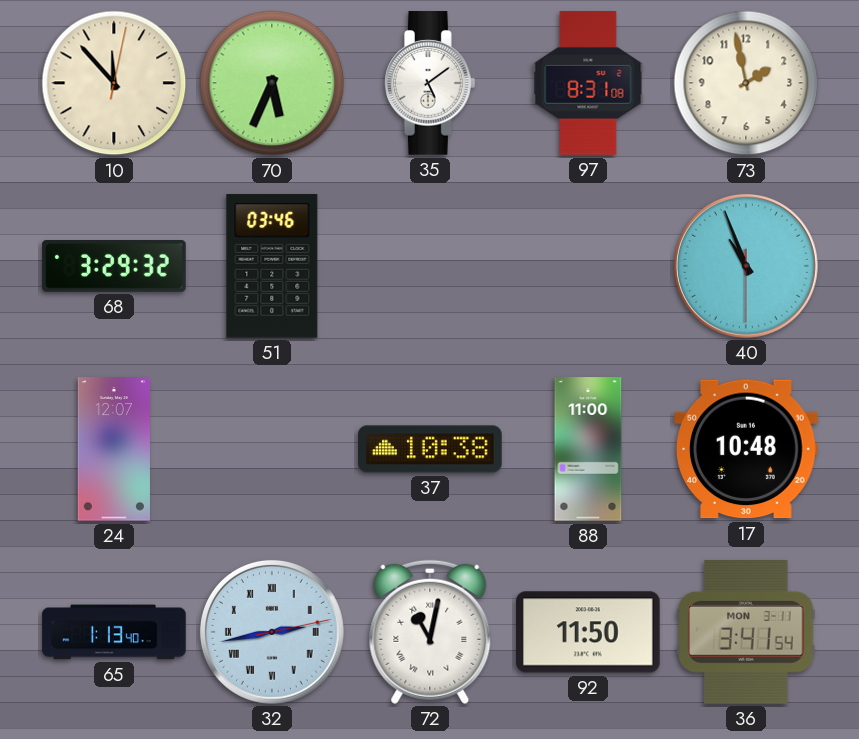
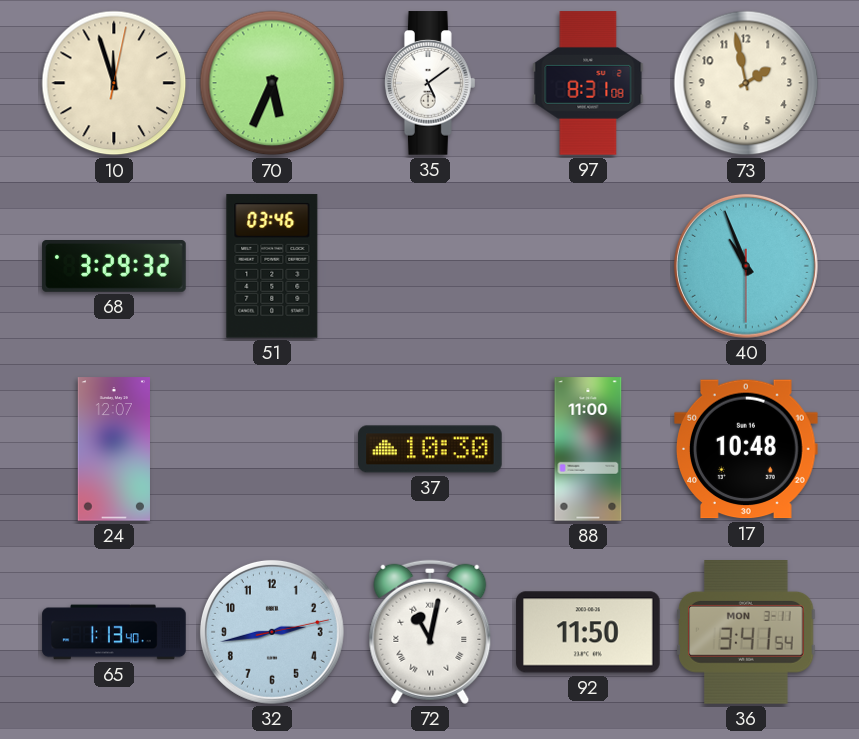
10: 11:53 -> 11:57
37: 10:38 -> 10:30
32 numerals: Roman -> Arabic
